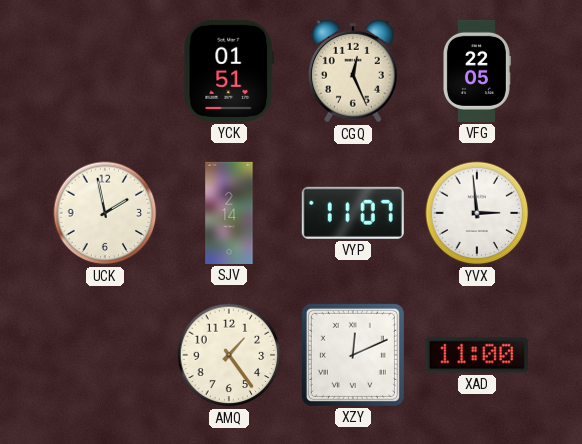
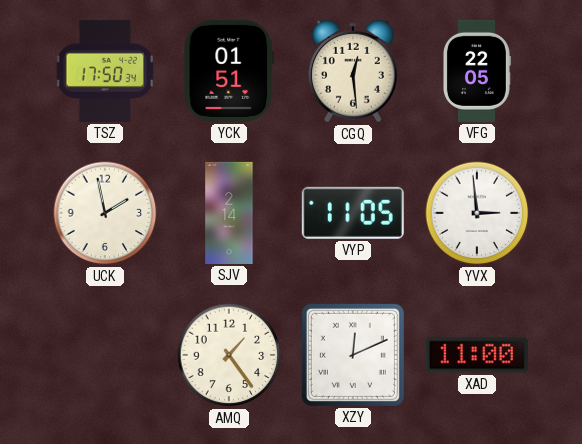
TSZ: none -> 17:50
CGQ: 12:26 -> 12:29
VYP: 11:07 -> 11:05
